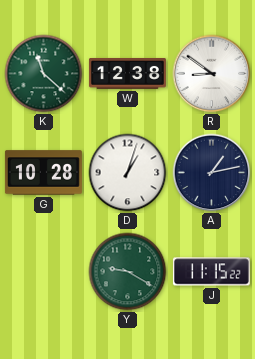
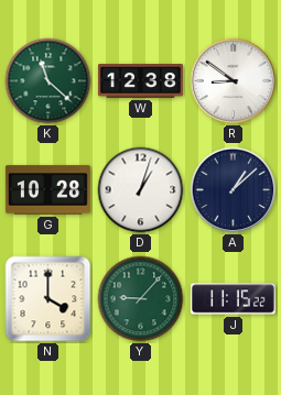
A: 1:13 -> 1:08
N: none -> 4:00
Y: 9:20 -> 9:07
